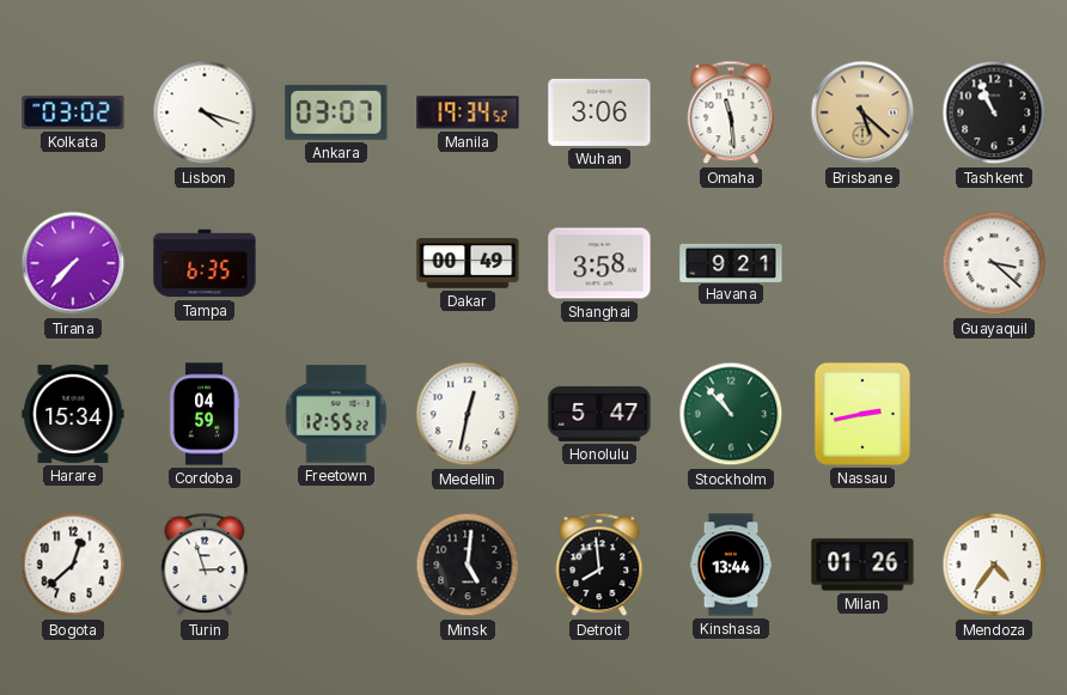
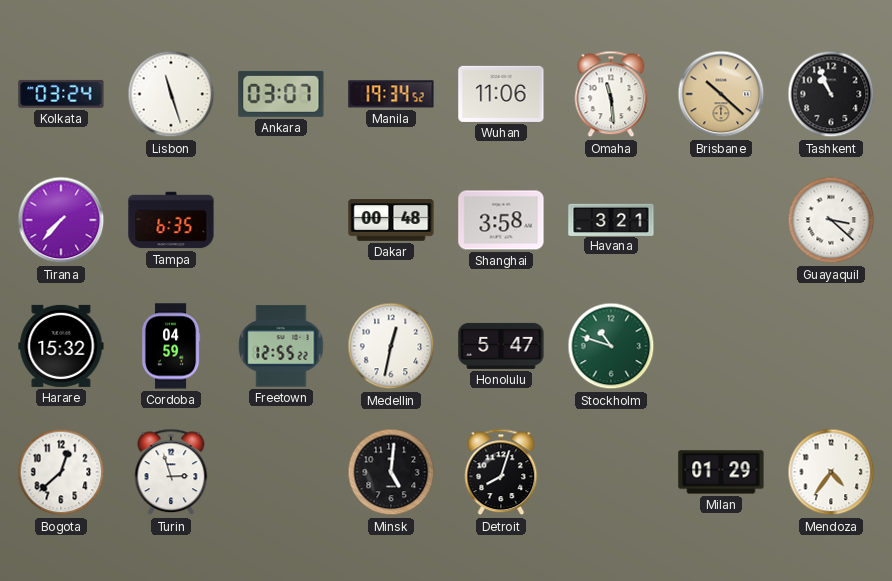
Kolkata: 03:02 -> 03:24
Lisbon: 4:18 -> 11:27
Wuhan: 3:06 -> 11:06
Brisbane: 5:22 -> 10:22
Dakar: 00:49 -> 00:48
Havana: 9:21 -> 3:21
Harare: 15:34 -> 15:32
Stockholm: 10:53 -> 10:48
Nassau: 2:43 -> none
Detroit: 7:59 -> 8:03
Kinshasa: 13:44 -> none
Milan: 01:26 -> 01:29
